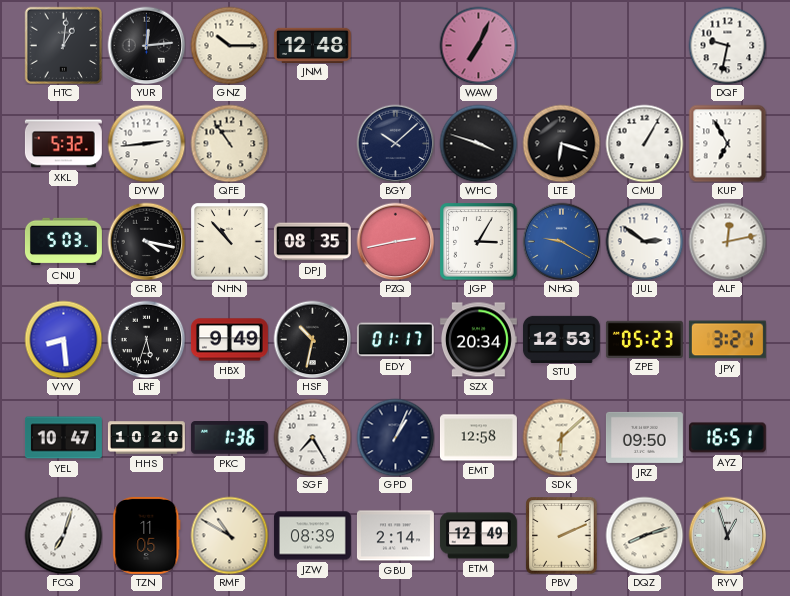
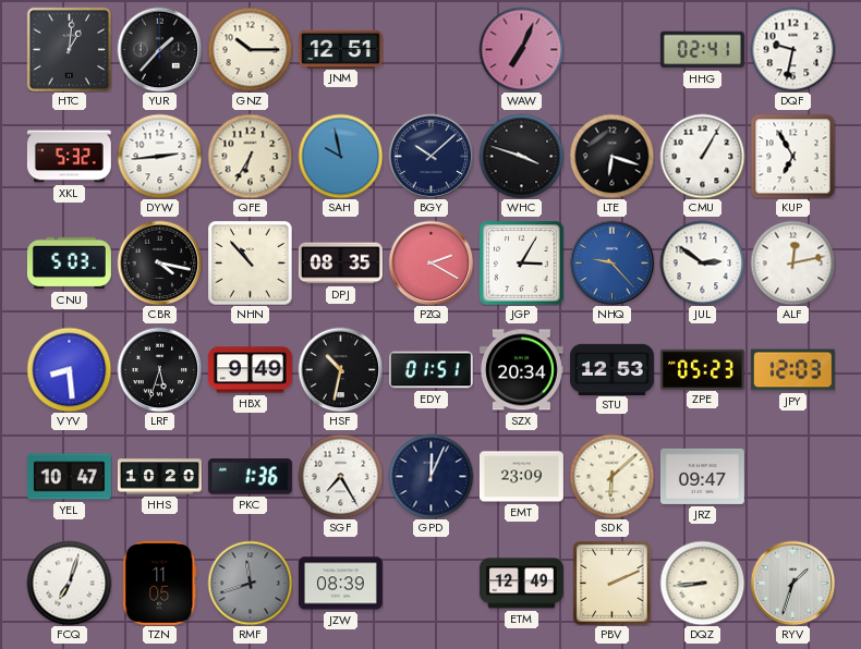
YUR: 12:14 -> 1:37
JNM: 12:48 -> 12:51
HHG: none -> 02:41
QFE: 10:54 -> 6:35
SAH: none -> 9:58
PZQ: 2:43 -> 2:20
NHQ: 9:20 -> 9:23
EDY: 01:17 -> 01:51
JPY: 3:21 -> 12:03
GPD: 1:04 -> 12:04
EMT: 12:58 -> 23:09
JRZ: 09:50 -> 09:47
AYZ: 16:51 -> none
RMF: 10:50 -> 11:42
RMF dial: cream -> grey
GBU: 2:14 -> none
DQZ: 8:12 -> 8:44
RYV: 12:57 -> 1:33
